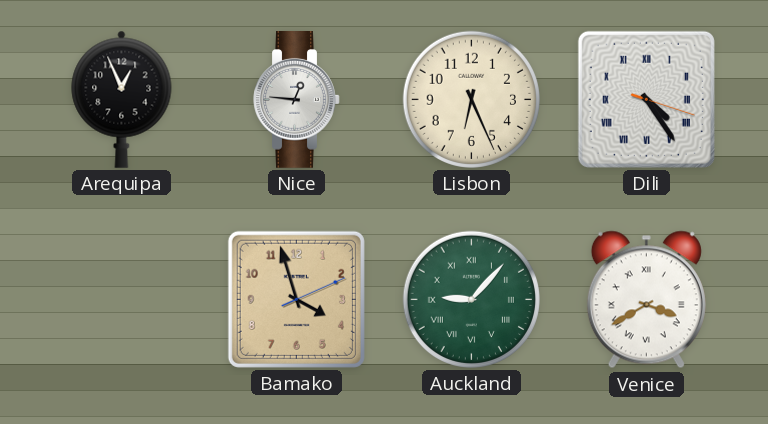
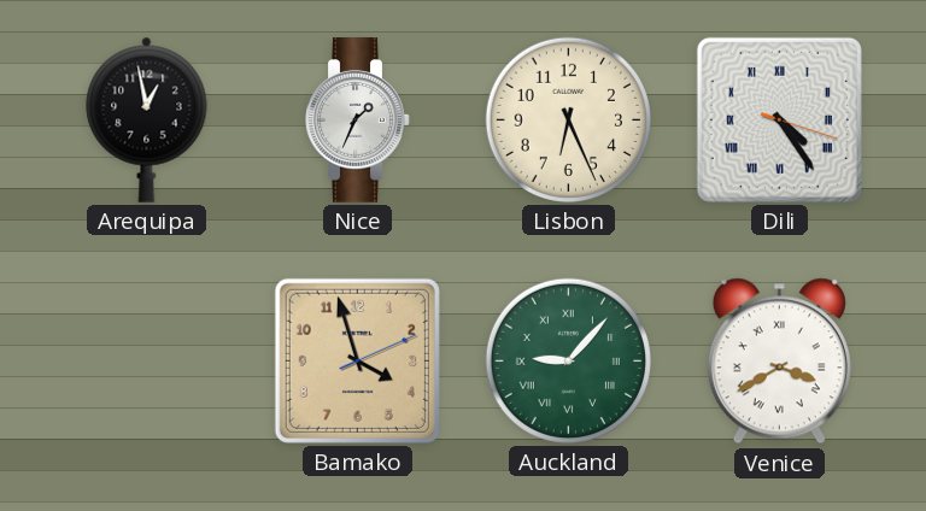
Arequipa: 12:56 -> 12:58
Nice: 12:46 -> 1:34
